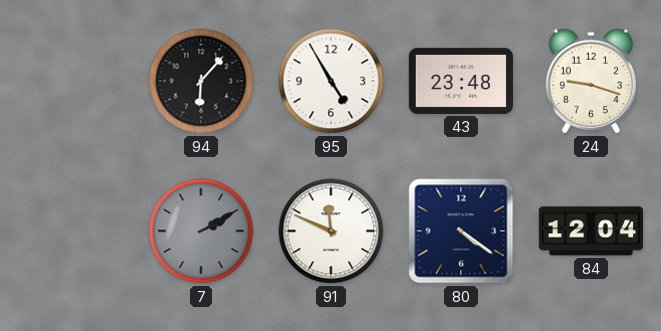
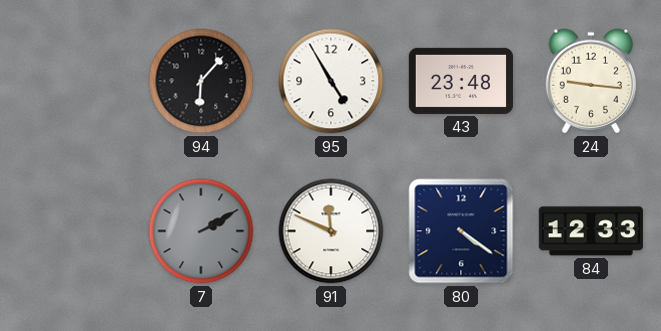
24: 9:18 -> 9:16
84: 12:04 -> 12:33
